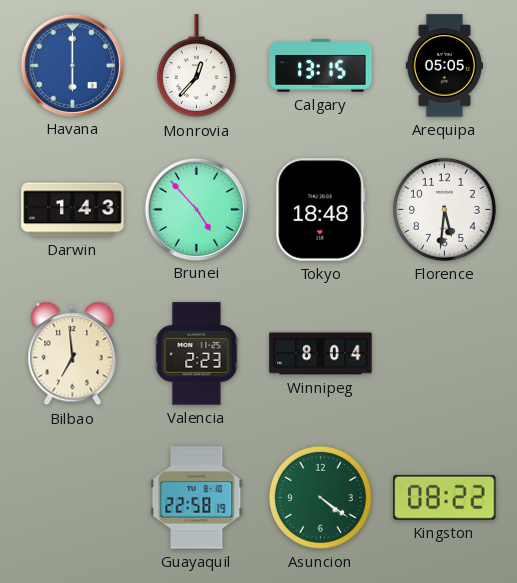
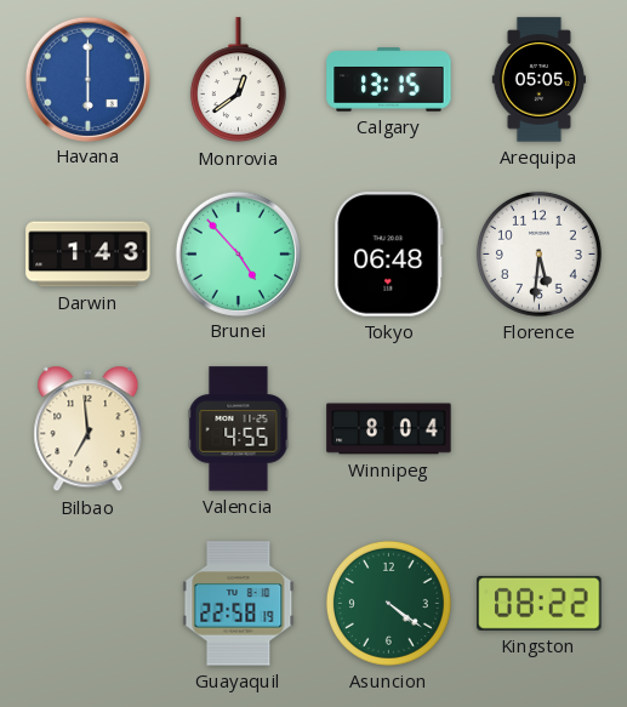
Monrovia: 12:37 -> 12:39
Tokyo: 18:48 -> 06:48
Valencia: 2:23 -> 4:55
